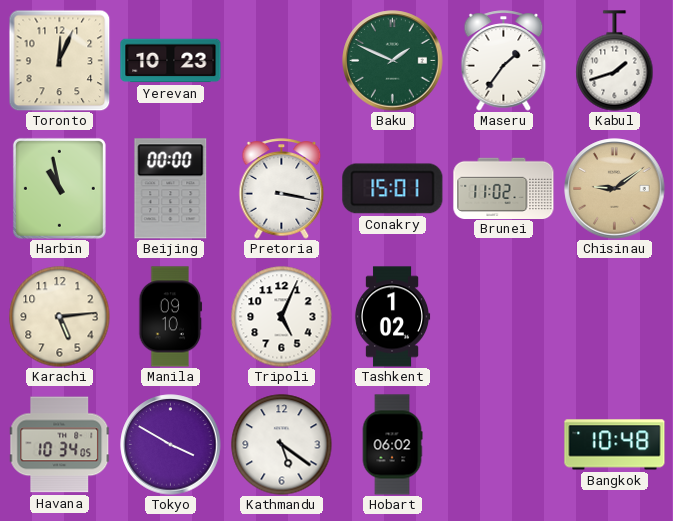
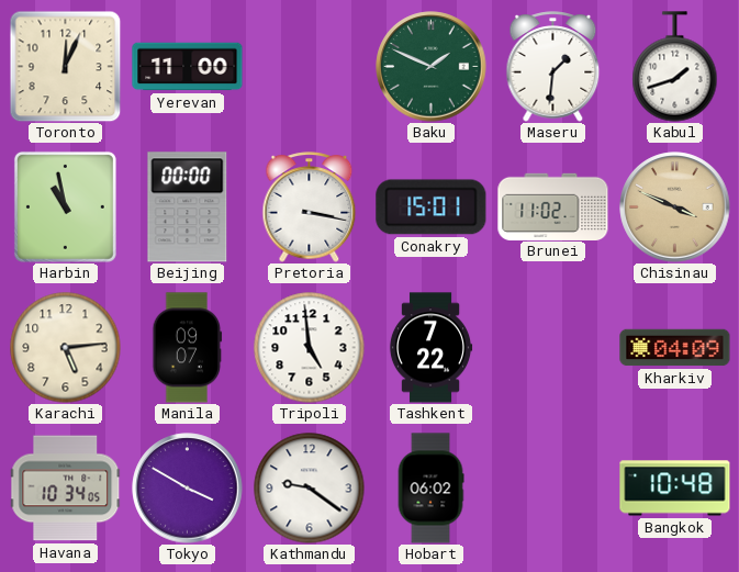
Yerevan: 10:23 -> 11:00
Maseru: 1:36 -> 1:31
Chisinau: 9:09 -> 3:49
Manila: 09:10 -> 09:07
Tripoli: 5:04 -> 4:59
Tashkent: 1:02 -> 7:22
Kharkiv: none -> 04:09
Kathmandu: 5:21 -> 9:21
